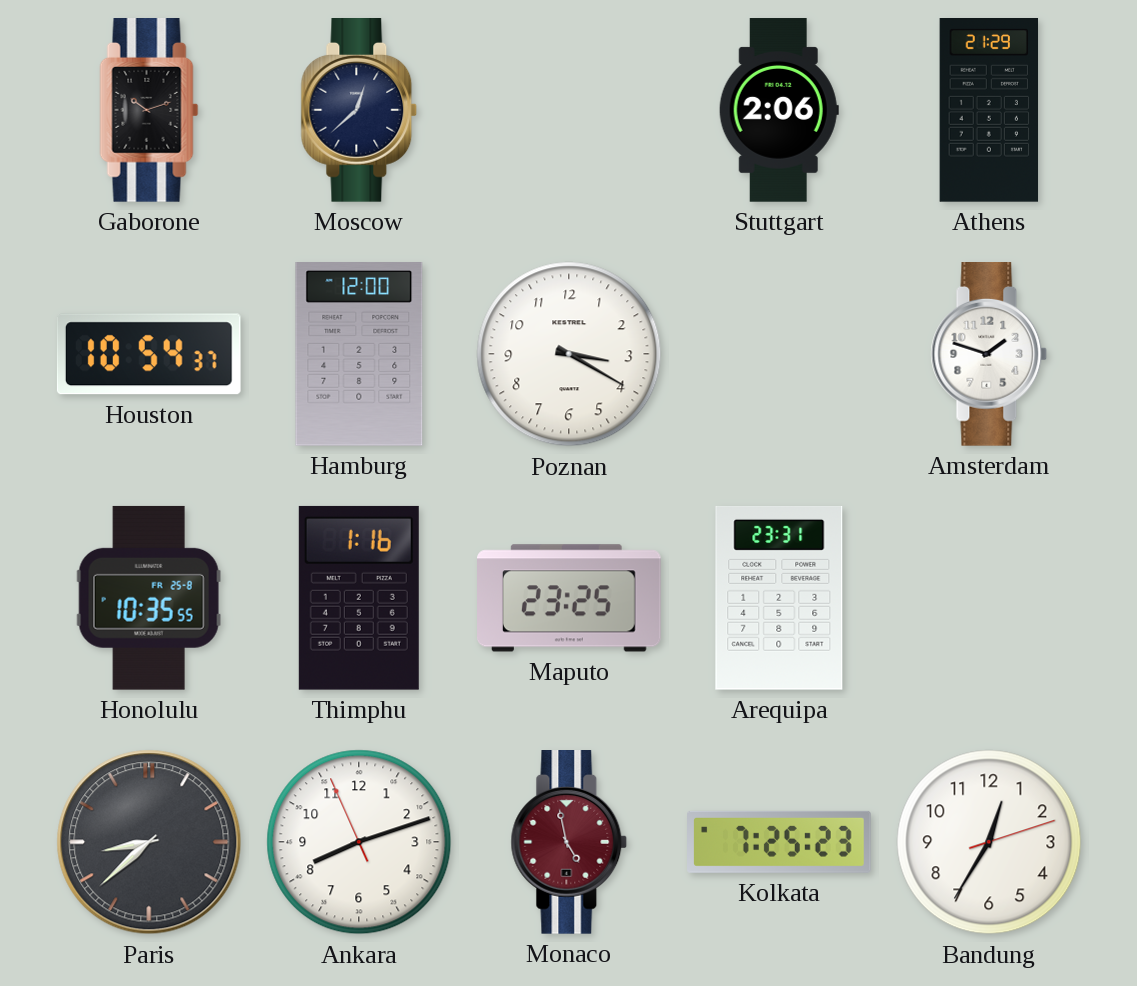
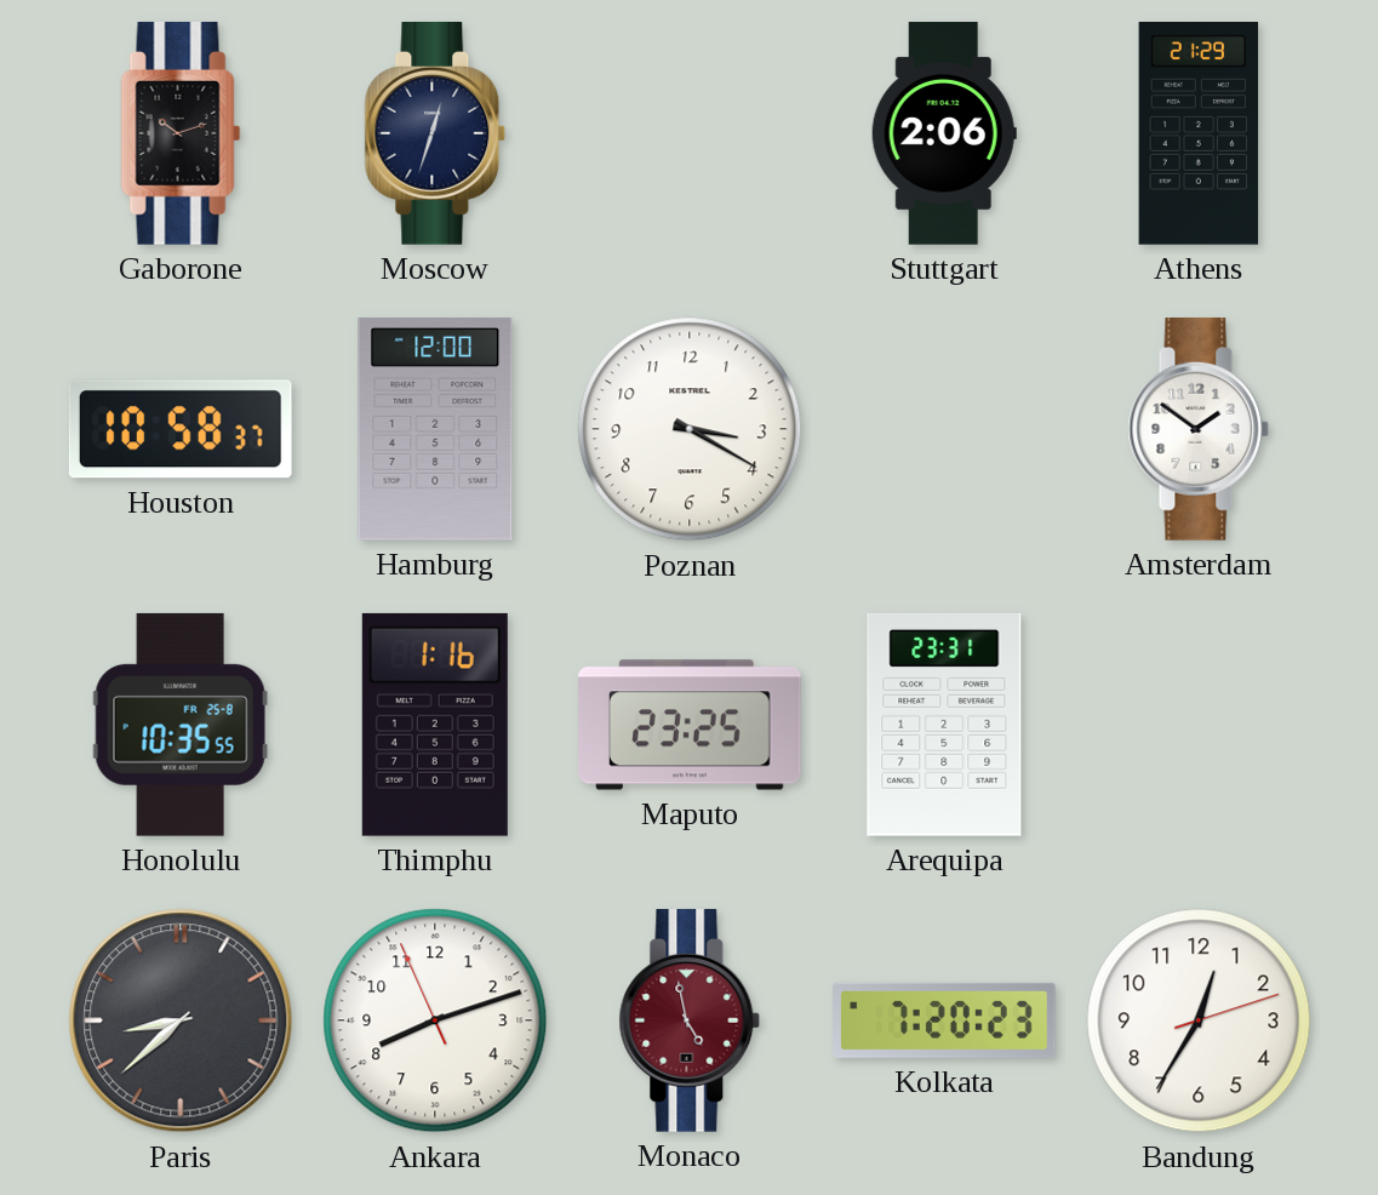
Moscow: 12:38 -> 12:33
Houston: 10:54 -> 10:58
Amsterdam: 1:48 -> 1:51
Kolkata: 7:25 -> 7:20
